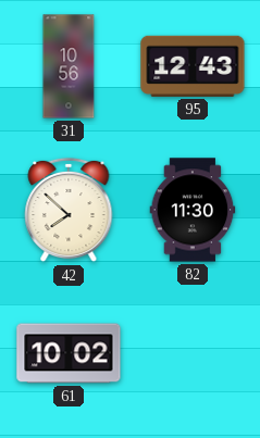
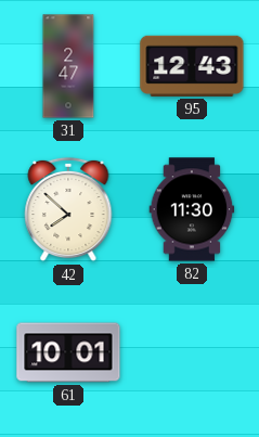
31: 10:56 -> 2:47
61: 10:02 -> 10:01
